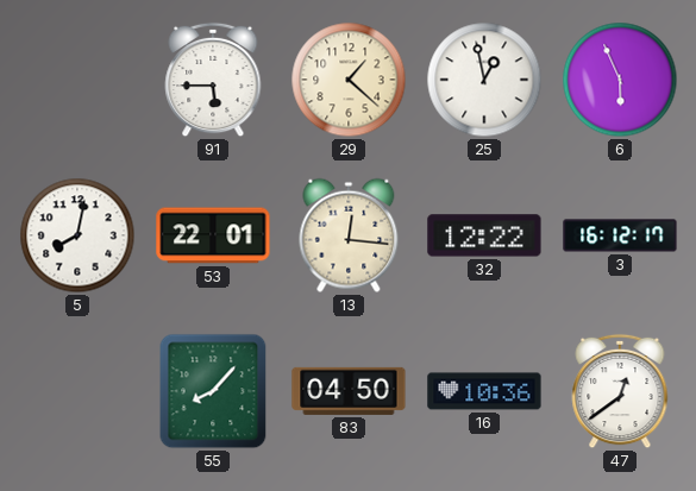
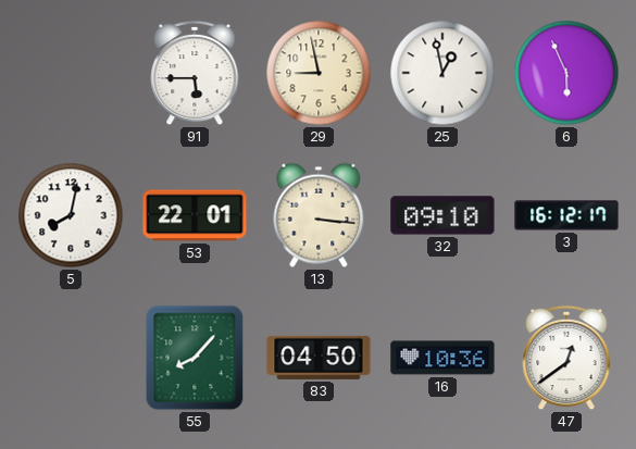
29: 1:22 -> 8:58
13: 12:16 -> 3:16
32: 12:22 -> 09:10
